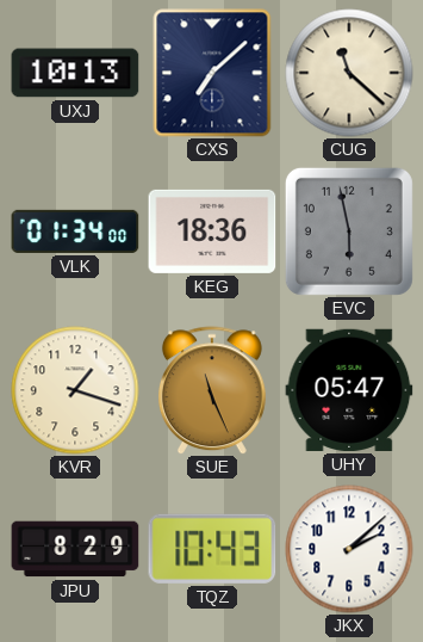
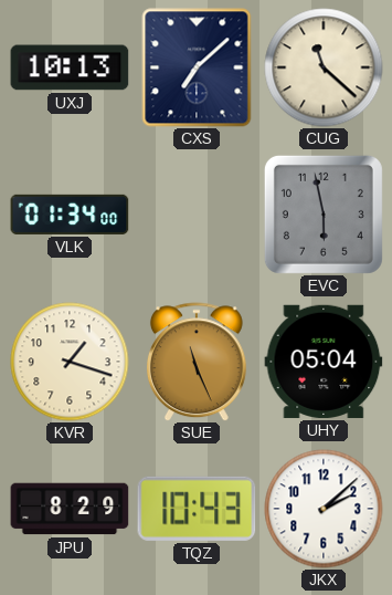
KEG: 18:36 -> none
UHY: 05:47 -> 05:04
